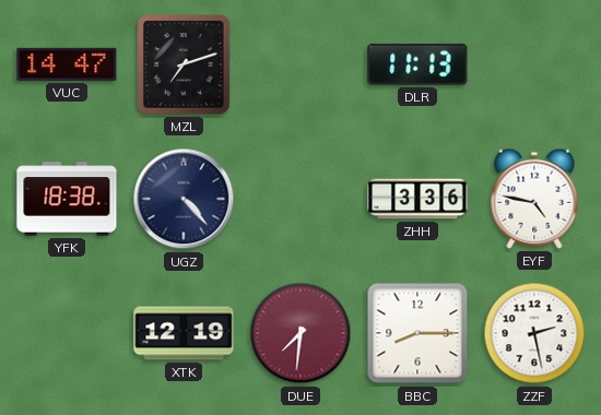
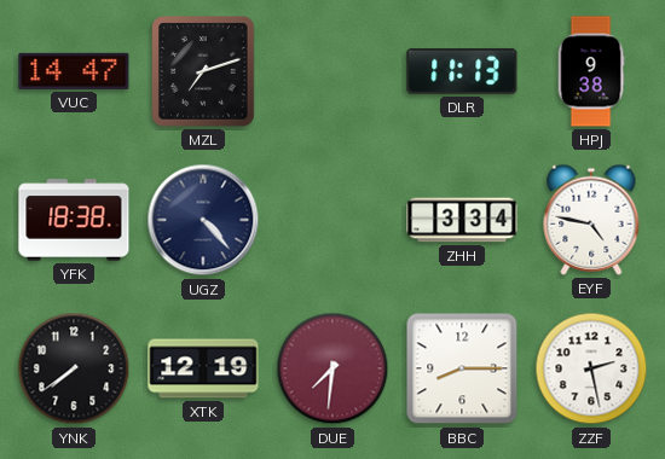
HPJ: none -> 9:38
ZHH: 3:36 -> 3:34
YNK: none -> 7:39
